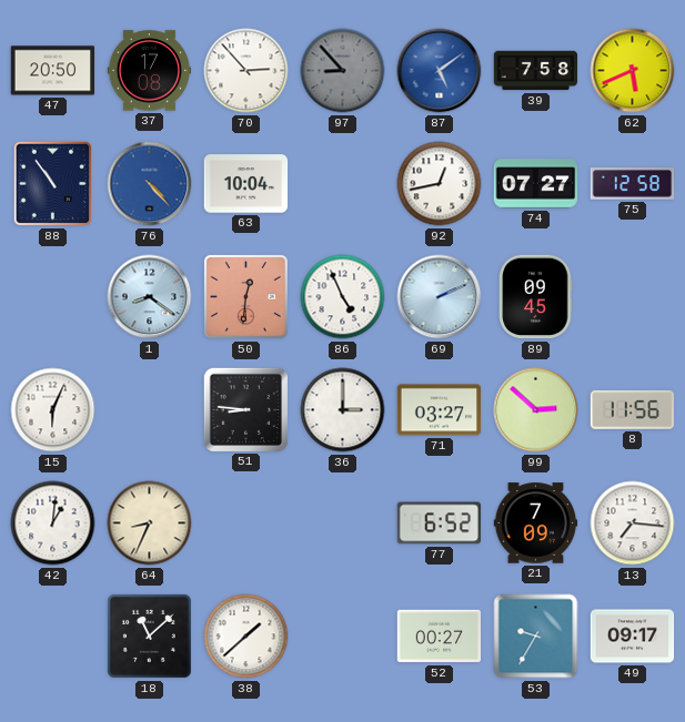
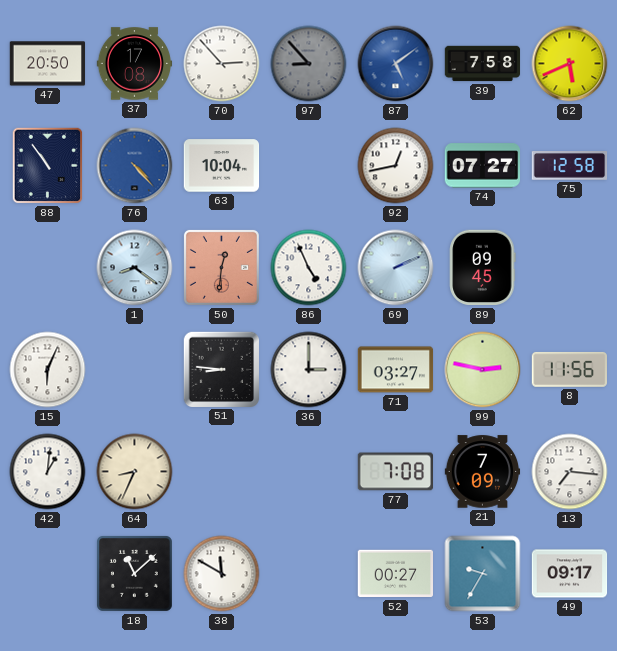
99: 2:52 -> 2:47
77: 6:52 -> 7:08
38: 1:38 -> 11:50
